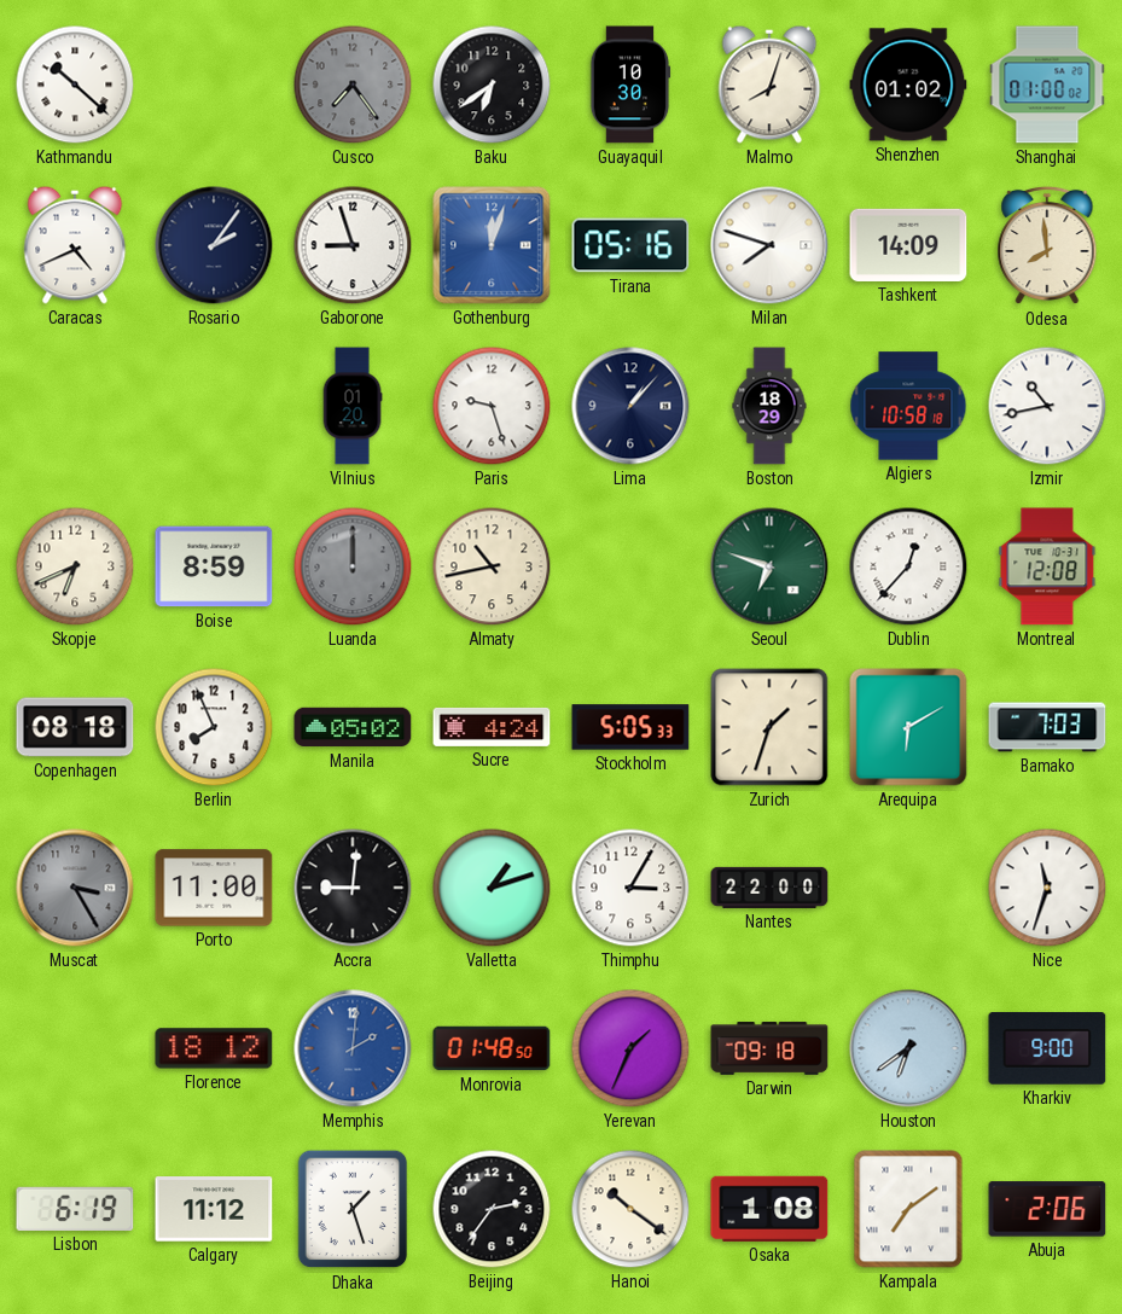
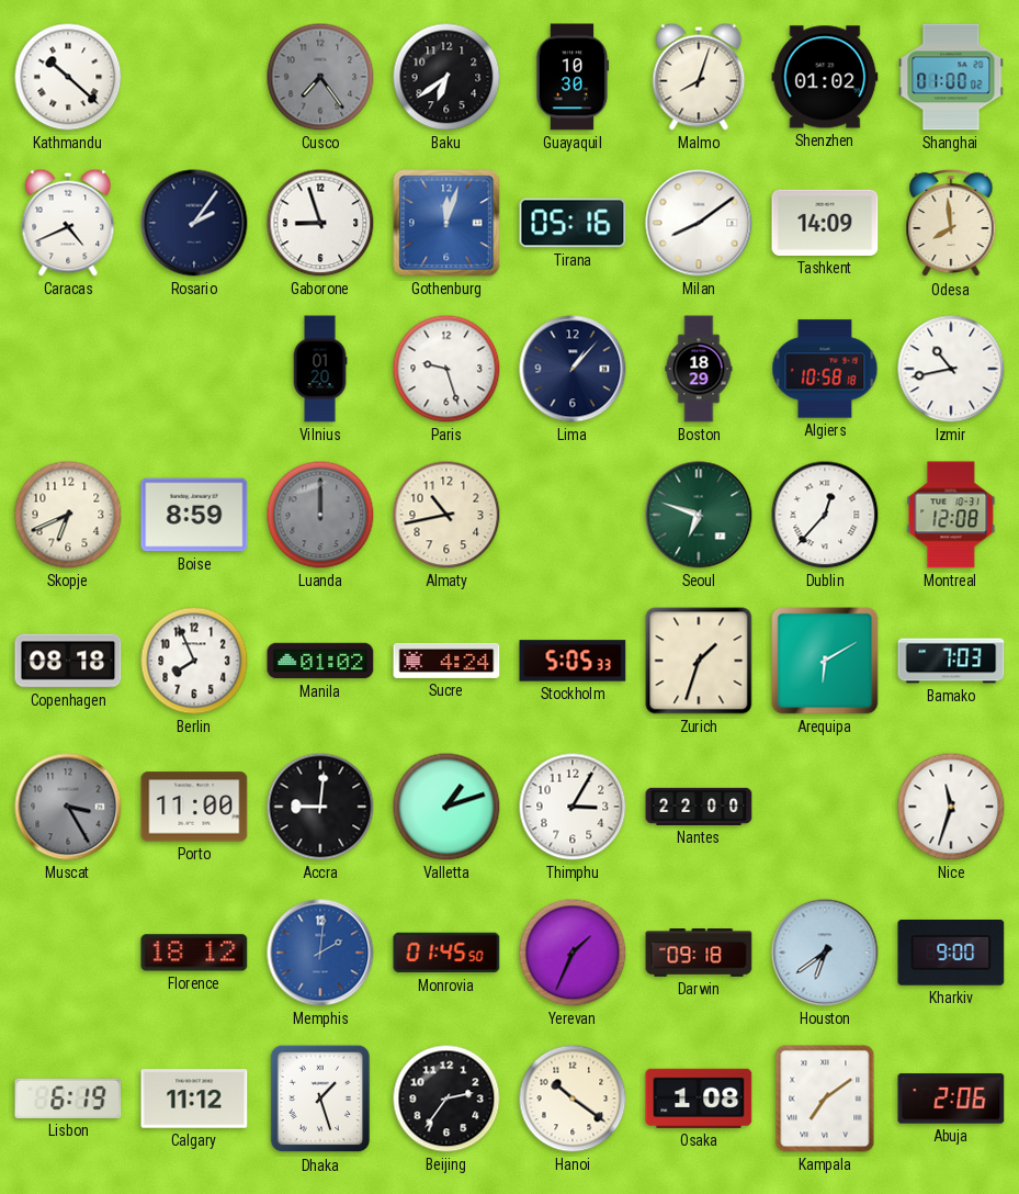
Milan: 7:48 -> 8:09
Manila: 05:02 -> 01:02
Monrovia: 01:48 -> 01:45
